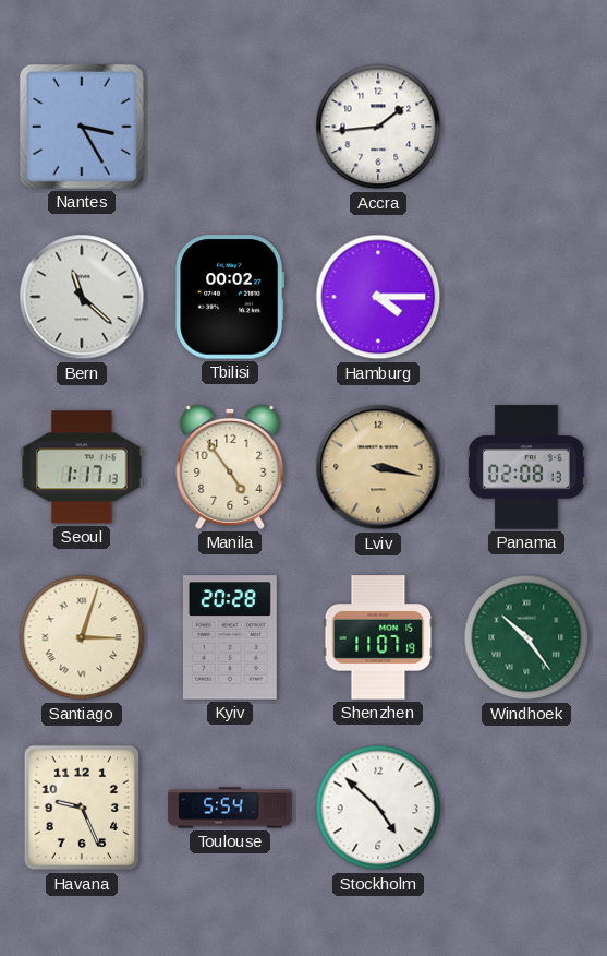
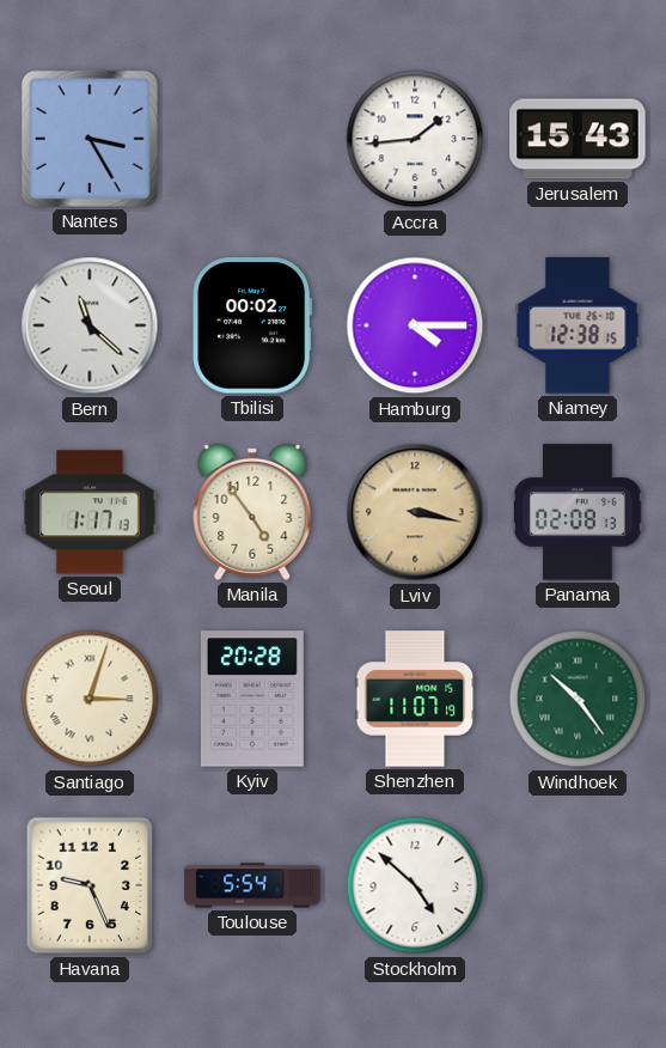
Jerusalem: none -> 15:43
Niamey: none -> 12:38
